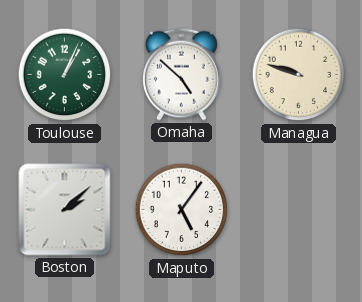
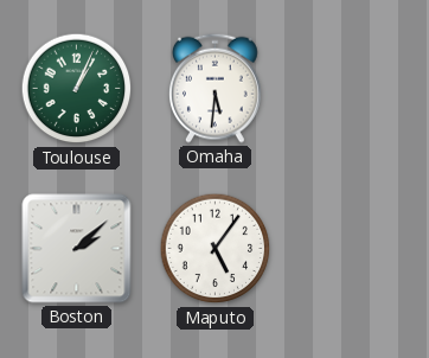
Omaha: 4:52 -> 5:31
Managua: 9:48 -> none
